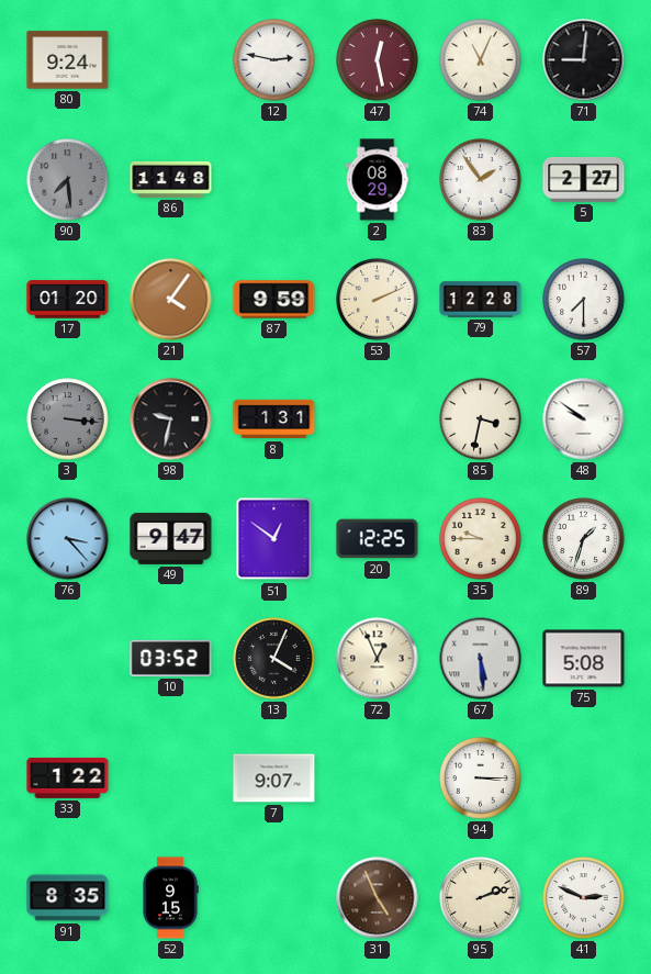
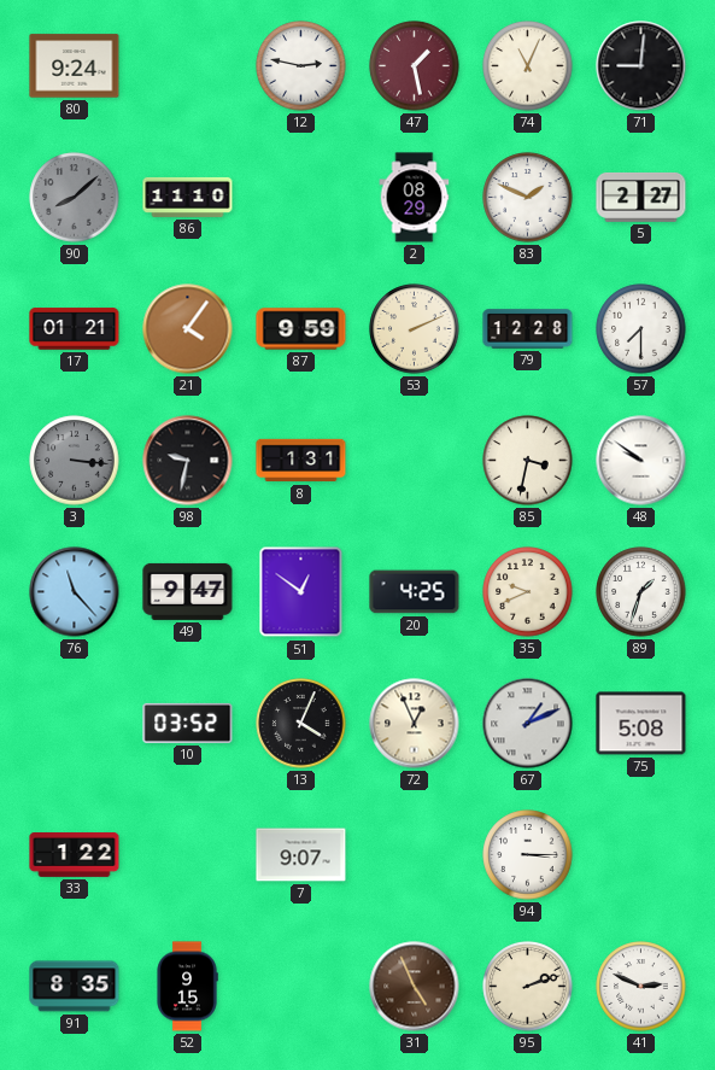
47: 12:28 -> 1:28
90: 7:29 -> 8:08
86: 11:48 -> 11:10
83: 1:54 -> 1:49
17: 01:20 -> 01:21
76: 3:23 -> 11:23
20: 12:25 -> 4:25
35: 9:45 -> 9:41
67: 5:29 -> 1:11
